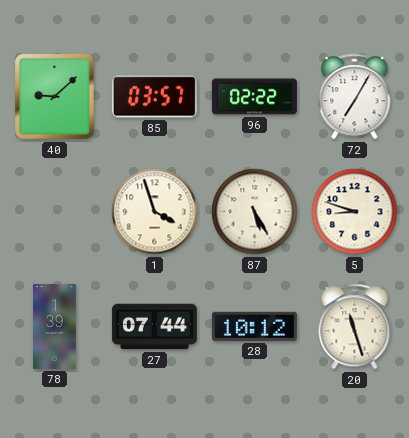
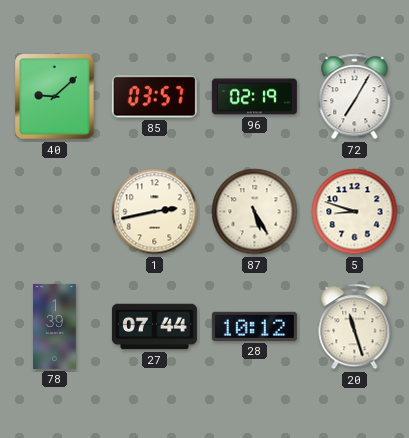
96: 02:22 -> 02:19
1: 3:57 -> 2:43
